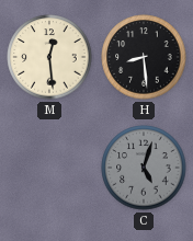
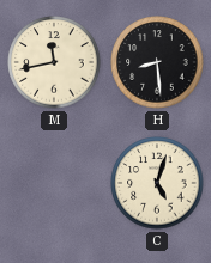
M: 12:29 -> 11:43
C dial: grey -> cream
